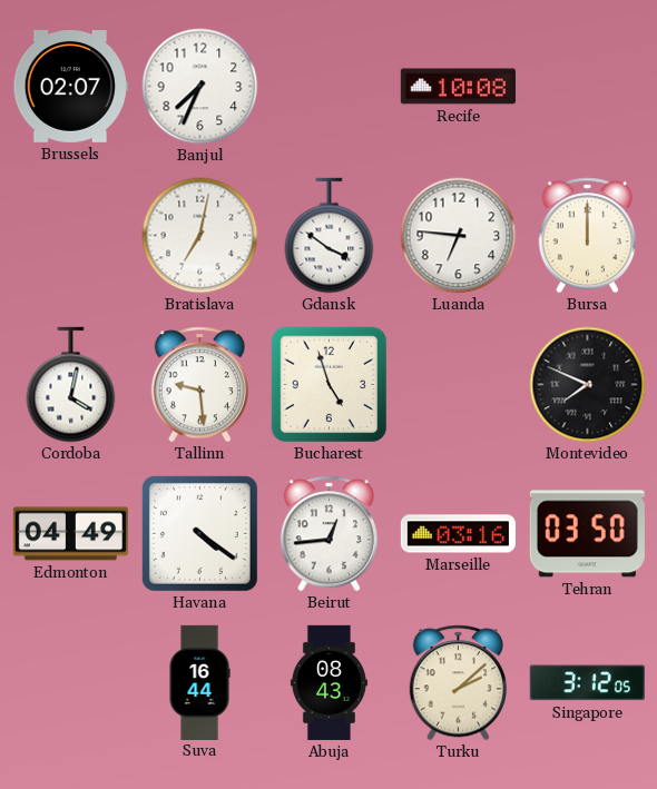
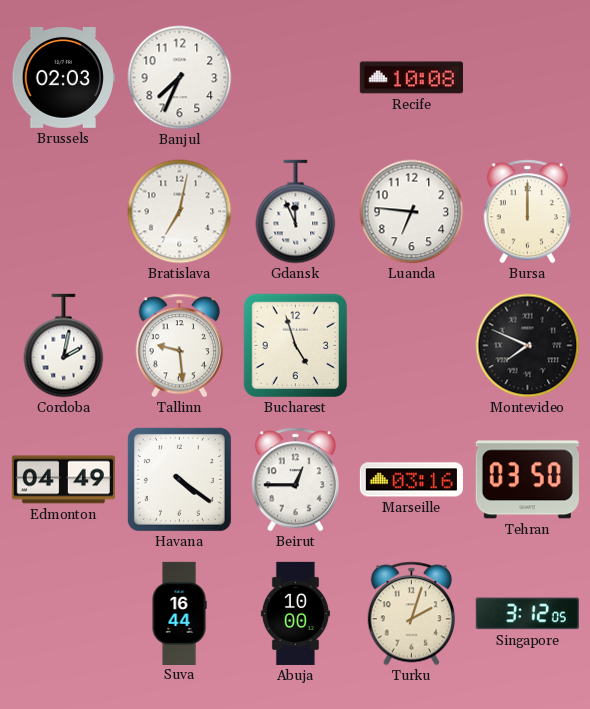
Brussels: 02:07 -> 02:03
Gdansk: 3:51 -> 11:56
Cordoba: 4:02 -> 2:02
Beirut: 12:44 -> 12:45
Abuja: 08:43 -> 10:00
Turku: 2:08 -> 2:03
